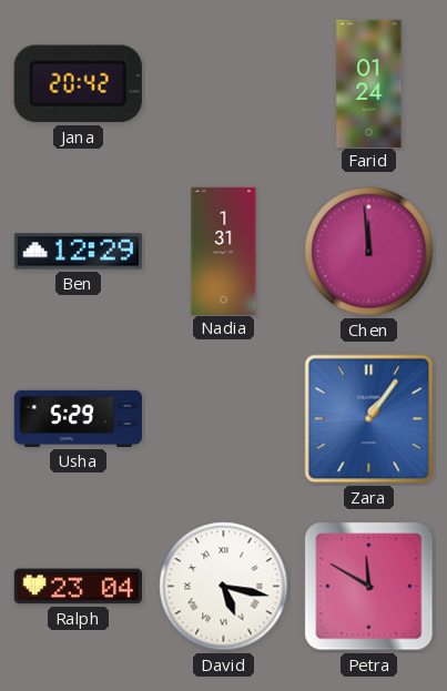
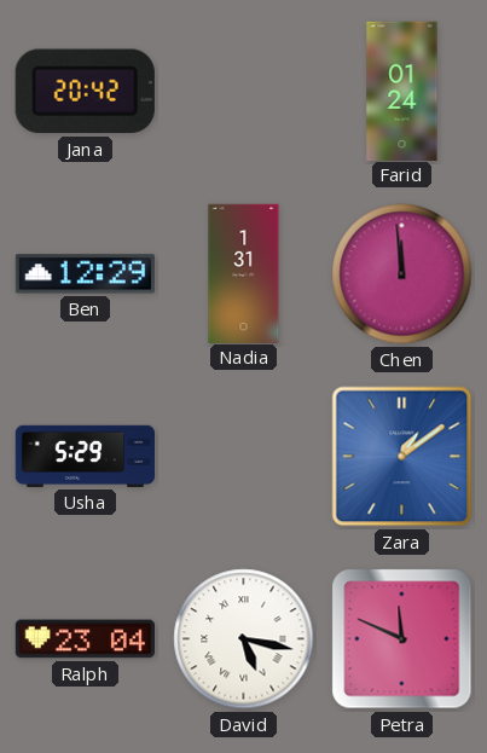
Zara: 1:06 -> 1:09
Petra: 11:50 -> 11:49
